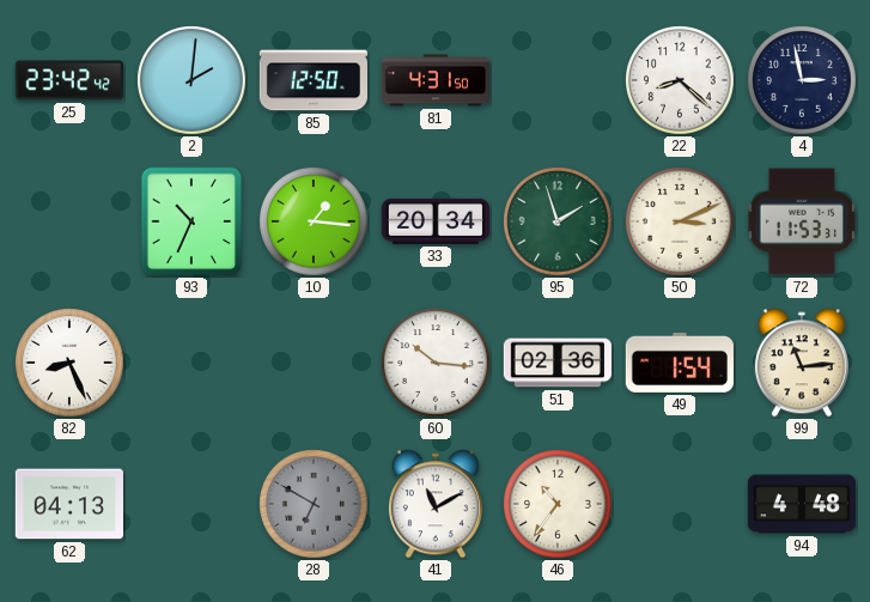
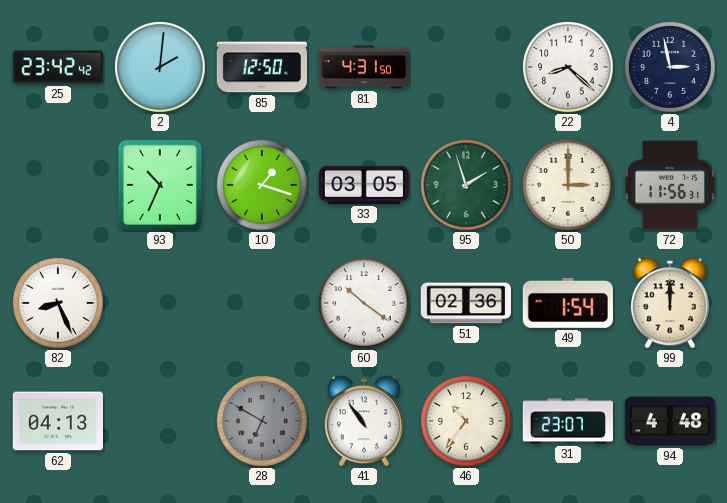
10: 1:16 -> 1:18
33: 20:34 -> 03:05
50: 3:11 -> 3:00
72: 11:53 -> 11:56
60: 10:16 -> 10:21
99: 11:14 -> 12:00
41: 11:10 -> 10:54
31: none -> 23:07
